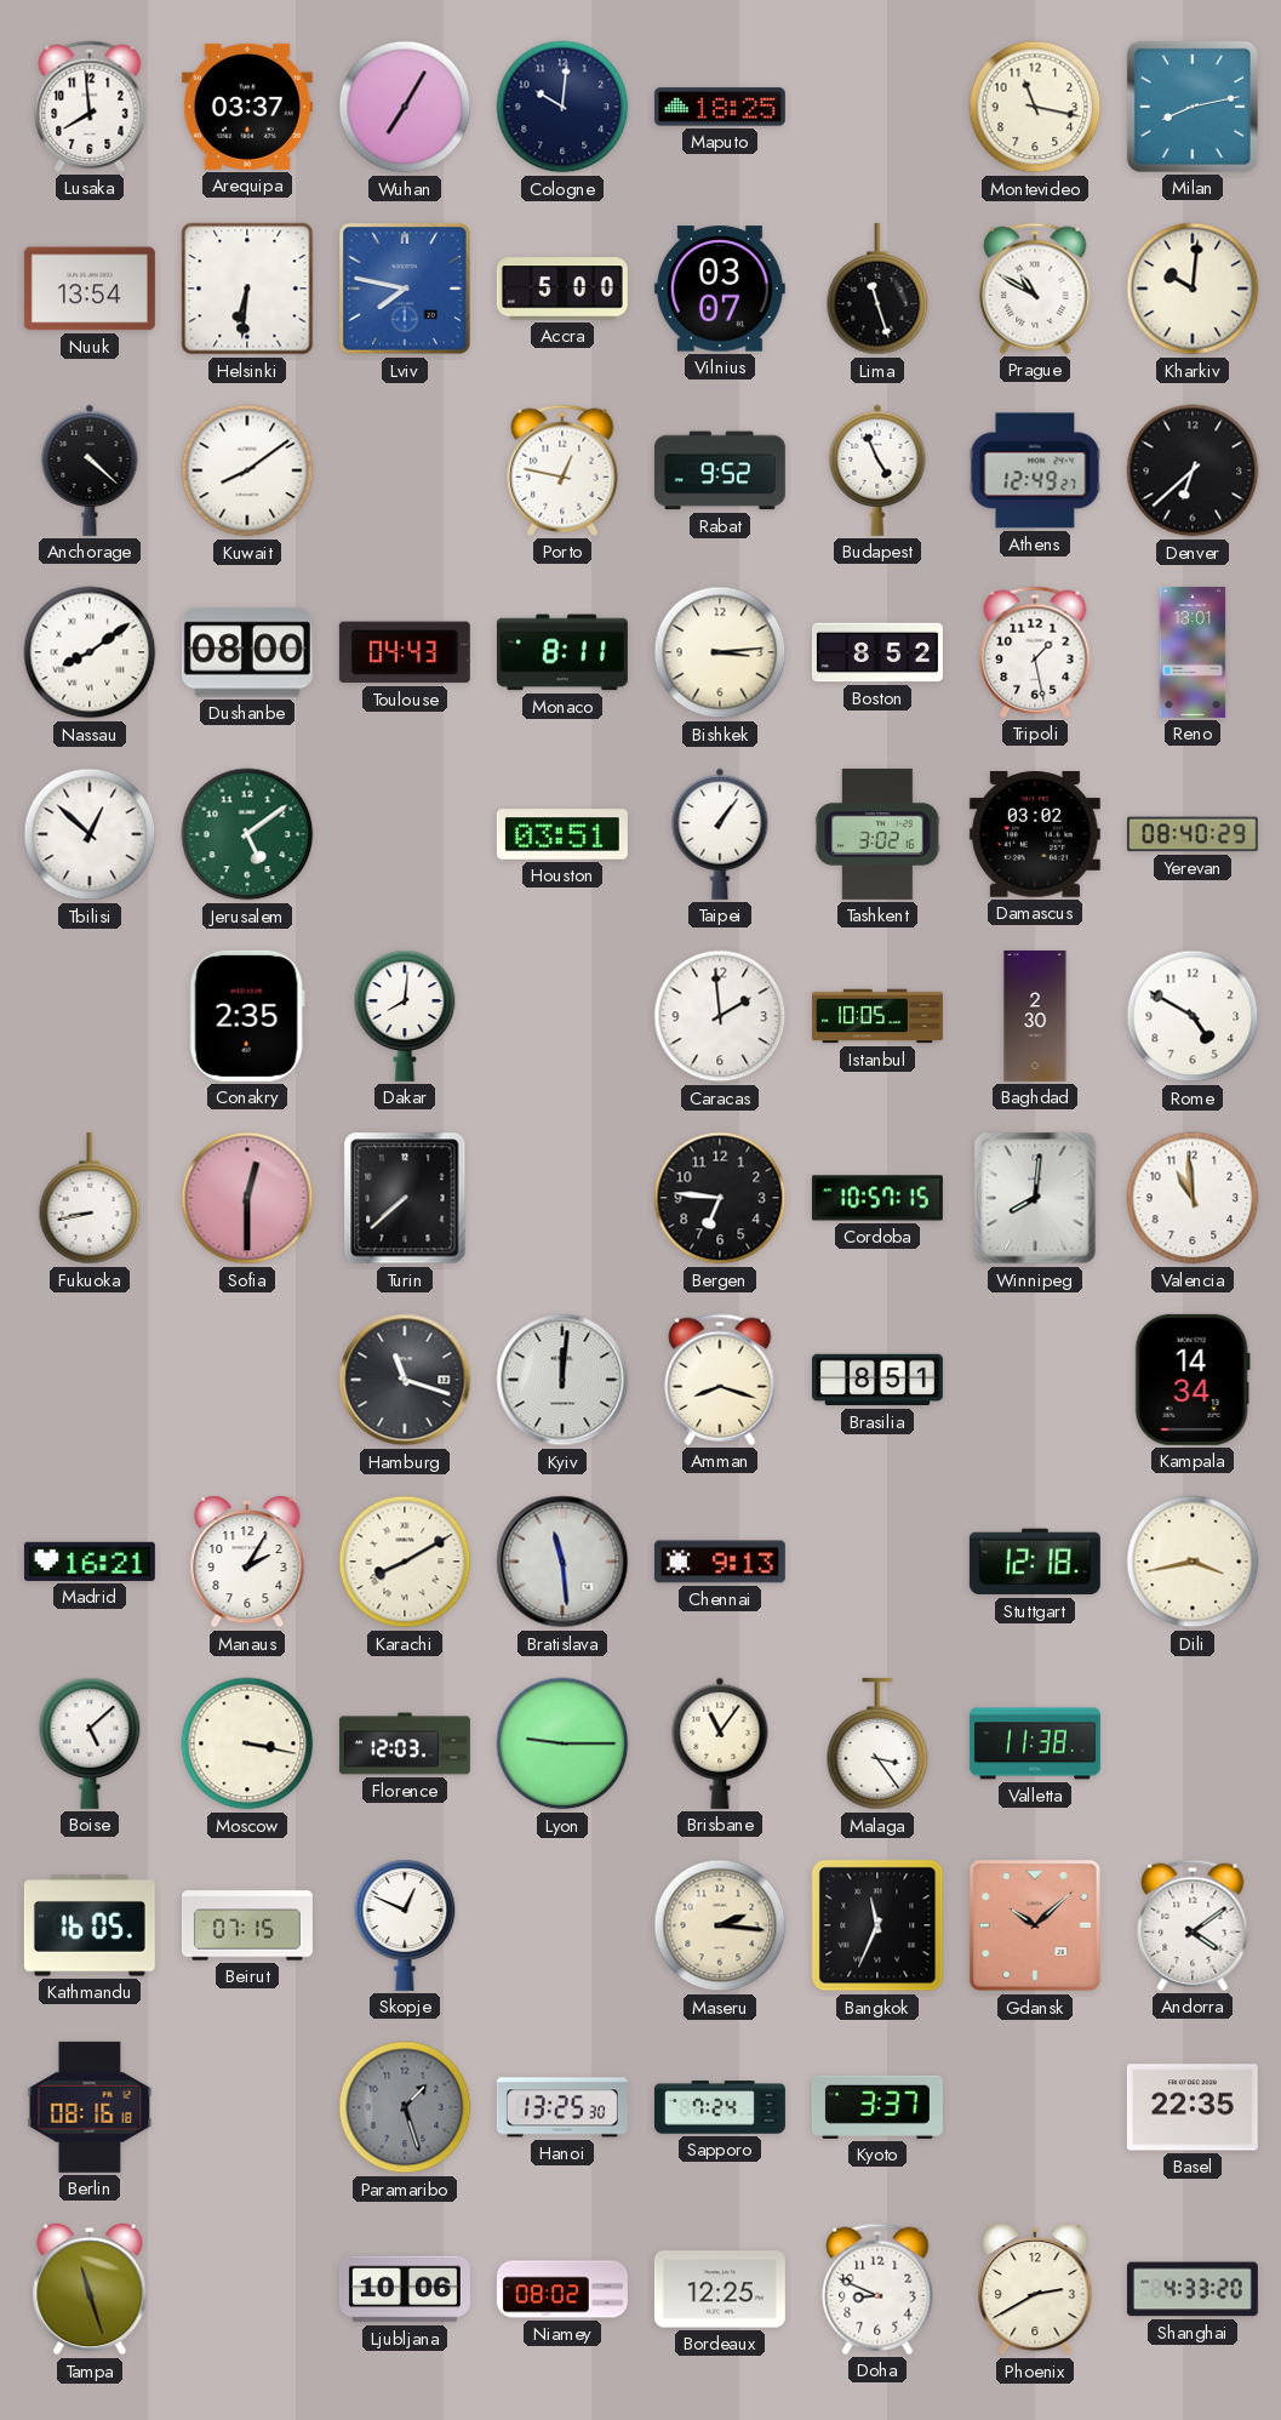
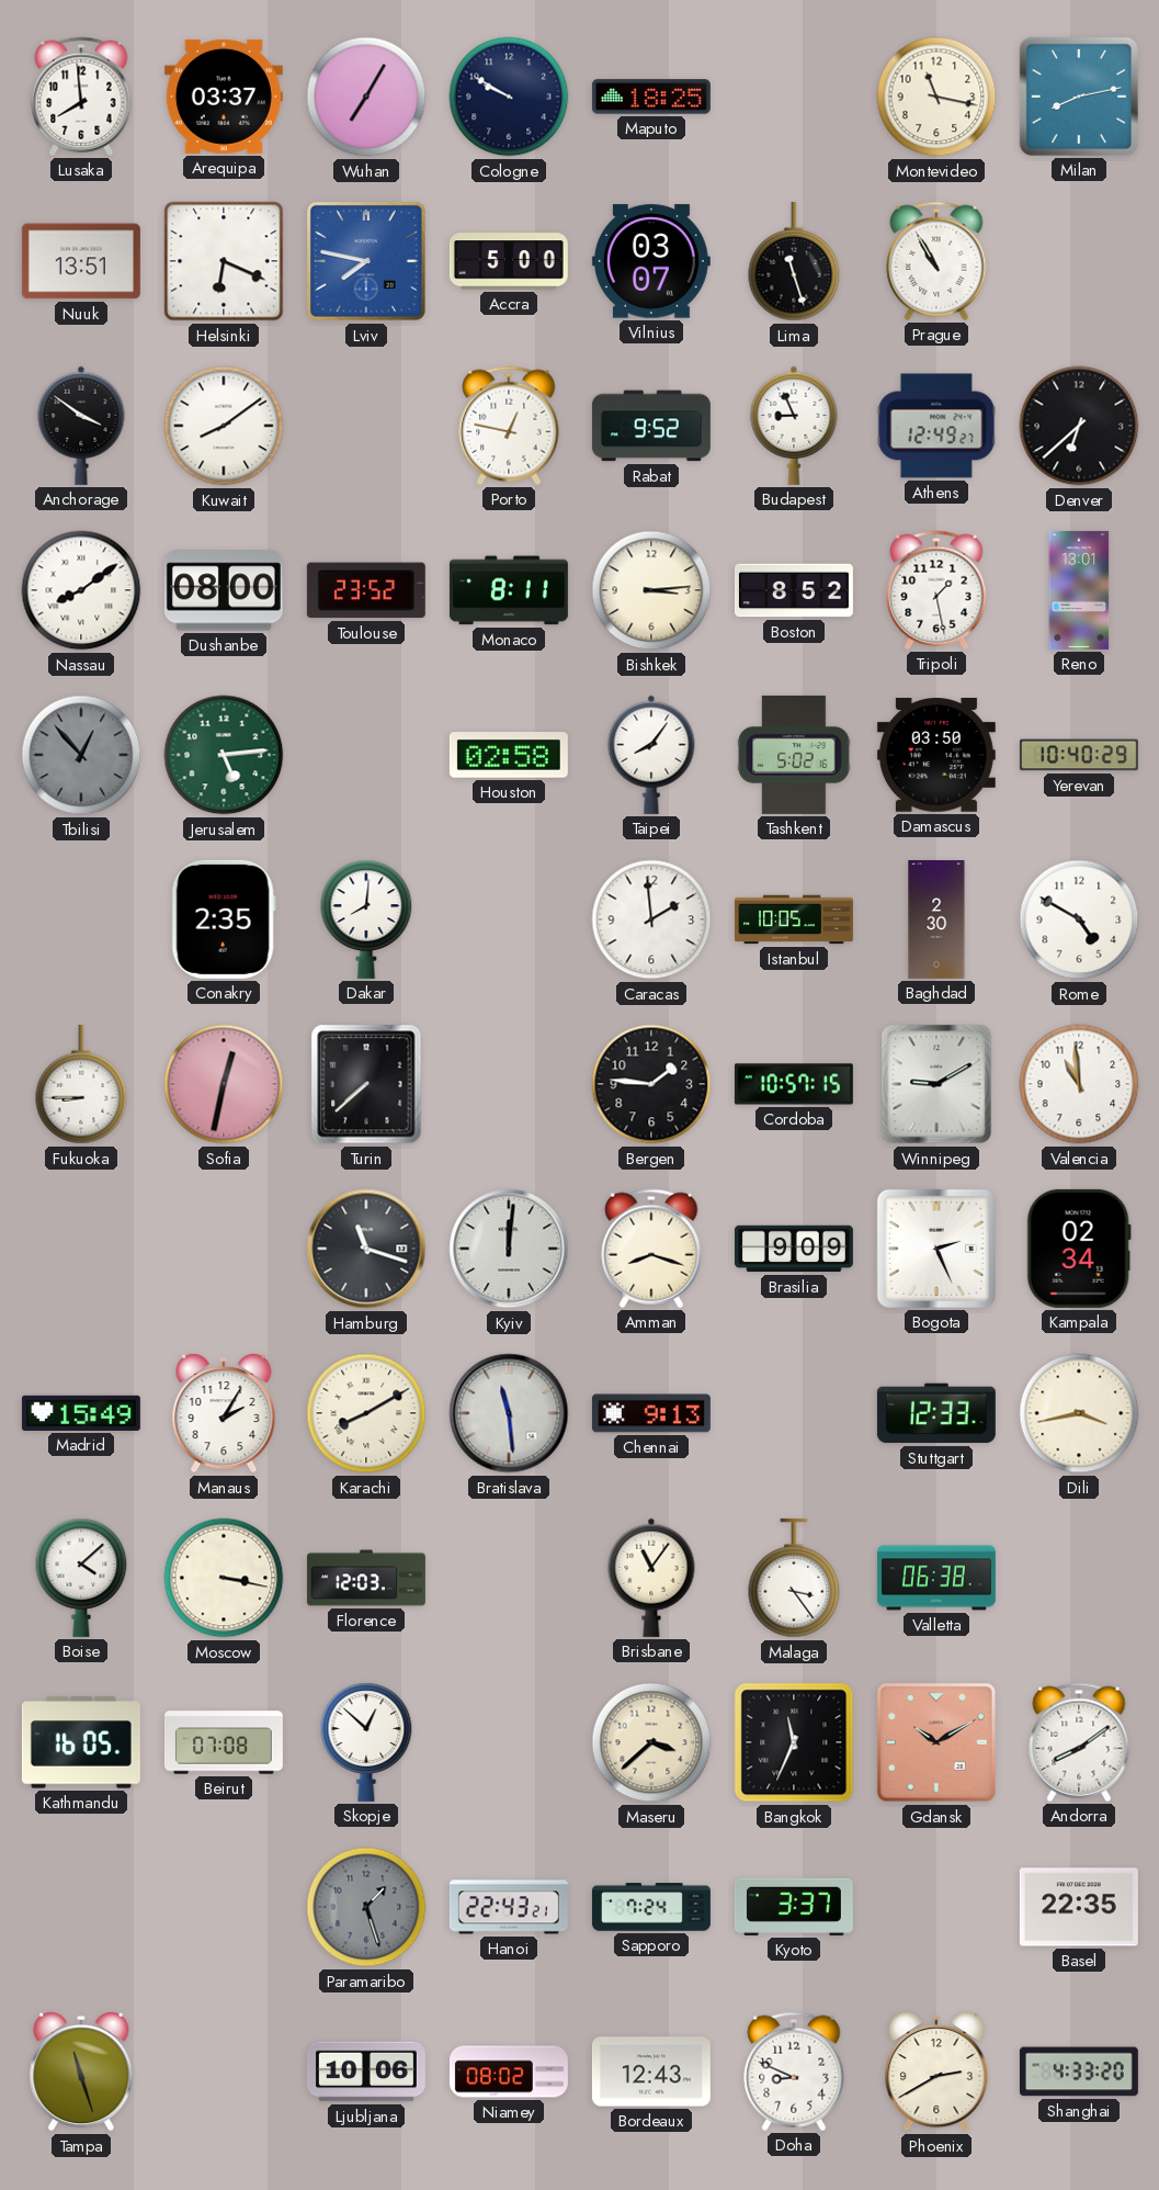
Cologne: 10:01 -> 9:50
Nuuk: 13:54 -> 13:51
Helsinki: 6:31 -> 6:19
Prague: 10:50 -> 10:55
Kharkiv: 10:01 -> none
Anchorage: 4:22 -> 3:51
Budapest: 4:56 -> 8:56
Toulouse: 04:43 -> 23:52
Tbilisi: 12:52 -> 12:53
Tbilisi dial: white -> grey
Jerusalem: 5:09 -> 5:14
Houston: 03:51 -> 02:58
Taipei: 1:06 -> 8:06
Tashkent: 3:02 -> 5:02
Damascus: 03:02 -> 03:50
Yerevan: 08:40 -> 10:40
Fukuoka: 8:43 -> 8:45
Sofia: 12:30 -> 12:32
Bergen: 6:46 -> 1:46
Winnipeg: 8:01 -> 9:10
Brasilia: 8:51 -> 9:09
Bogota: none -> 2:26
Kampala: 14:34 -> 02:34
Madrid: 16:21 -> 15:49
Stuttgart: 12:18 -> 12:33
Boise: 5:08 -> 4:08
Lyon: 9:15 -> none
Valletta: 11:38 -> 06:38
Beirut: 07:15 -> 07:08
Skopje: 12:49 -> 12:52
Maseru: 2:16 -> 3:38
Gdansk: 10:08 -> 10:10
Andorra: 4:09 -> 8:09
Berlin: 08:16 -> none
Hanoi: 13:25 -> 22:43
Bordeaux: 12:25 -> 12:43
